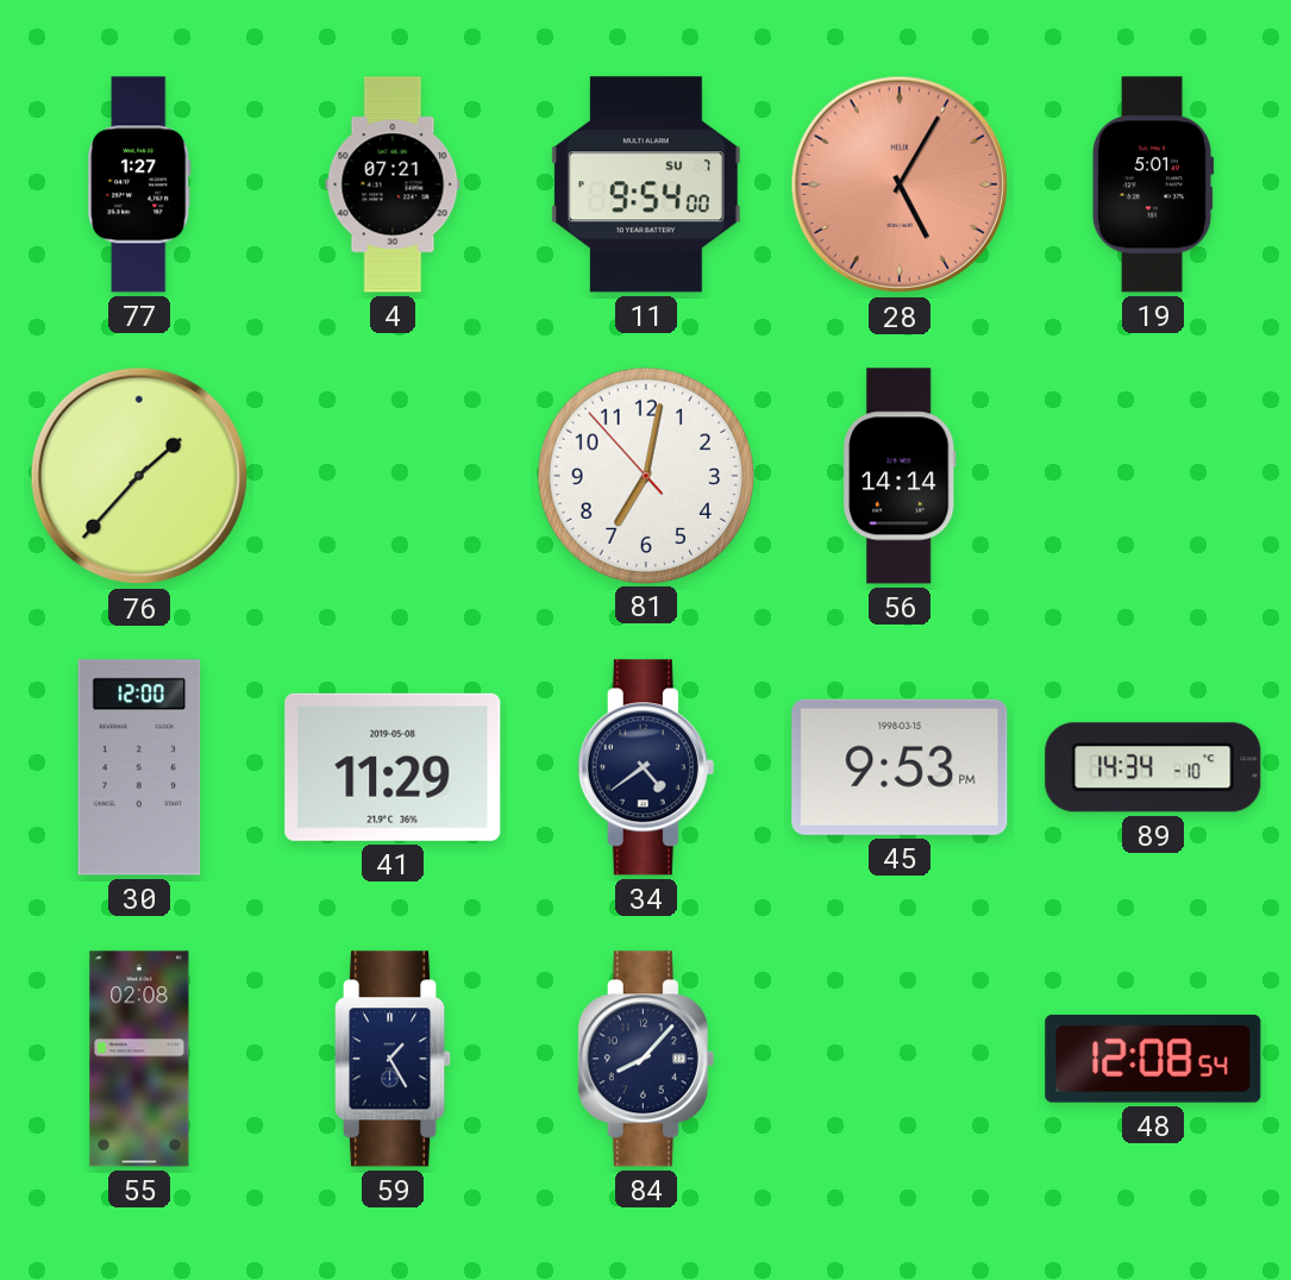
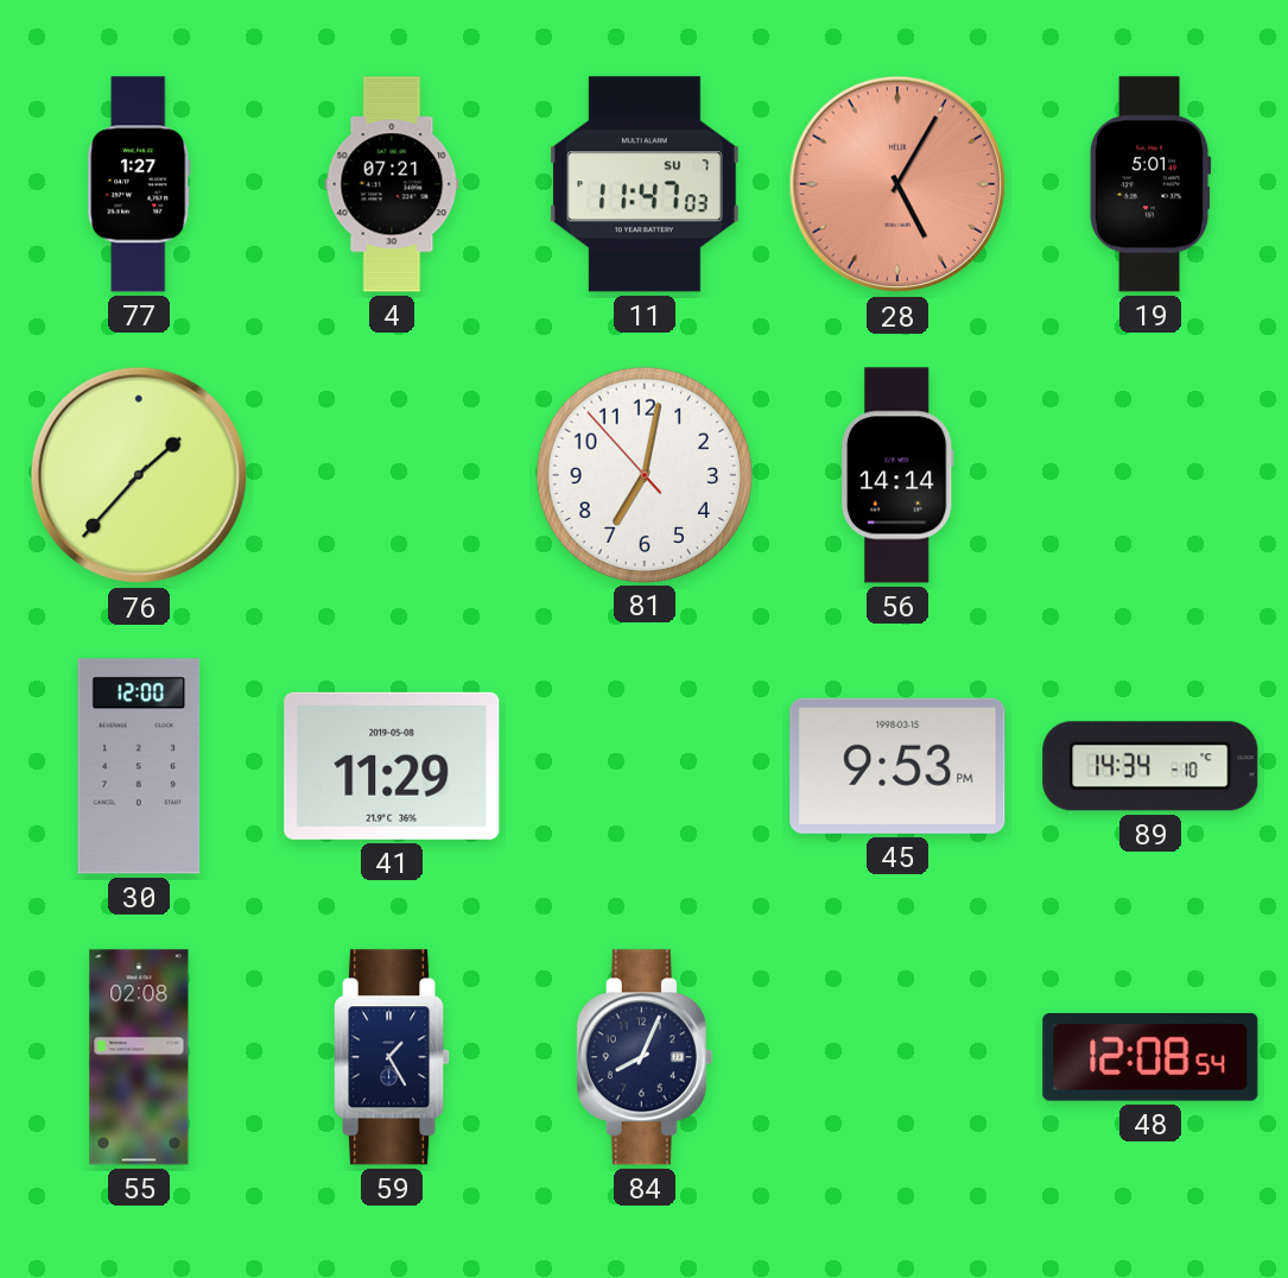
11: 9:54 -> 11:47
34: 4:39 -> none
84: 8:07 -> 8:04
